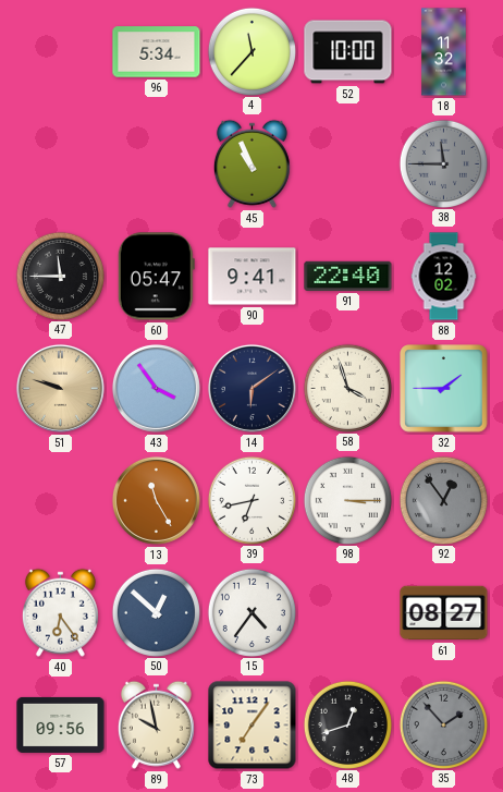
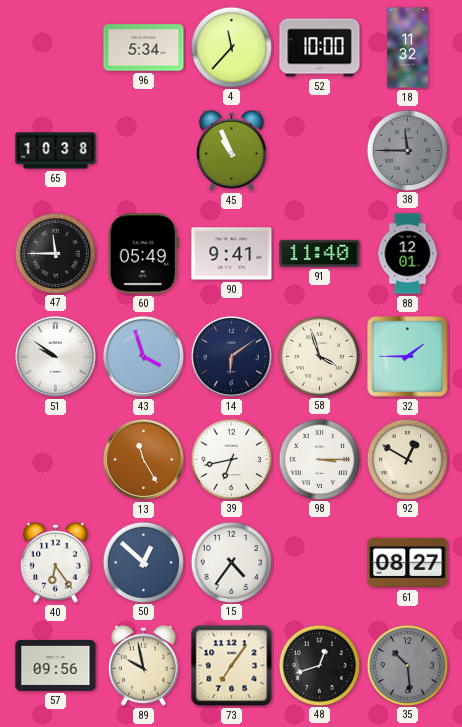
65: none -> 10:38
60: 05:47 -> 05:49
91: 22:40 -> 11:40
88: 12:02 -> 12:01
51: 9:48 -> 9:51
51 dial: champagne -> white
43: 3:54 -> 3:57
92: 12:54 -> 12:50
92 dial: grey -> cream
35: 1:53 -> 10:29
